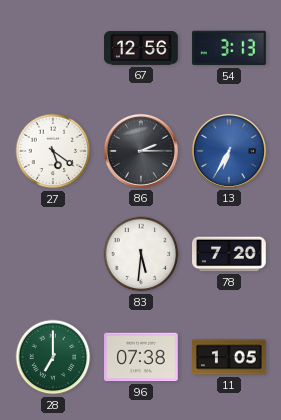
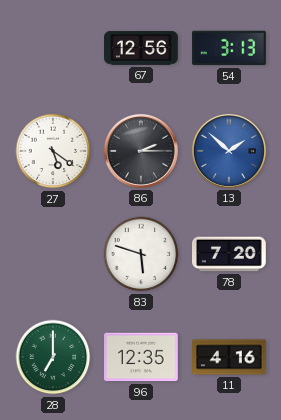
13: 6:35 -> 1:52
83: 5:31 -> 5:48
96: 07:38 -> 12:35
11: 1:05 -> 4:16
